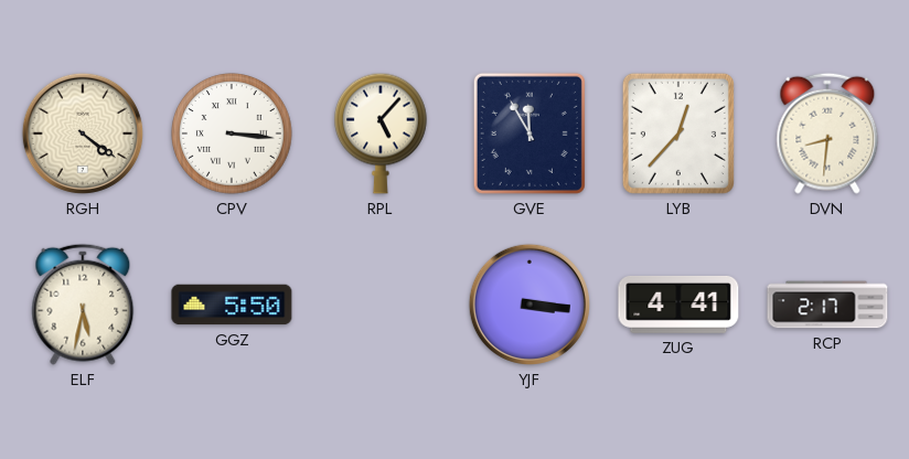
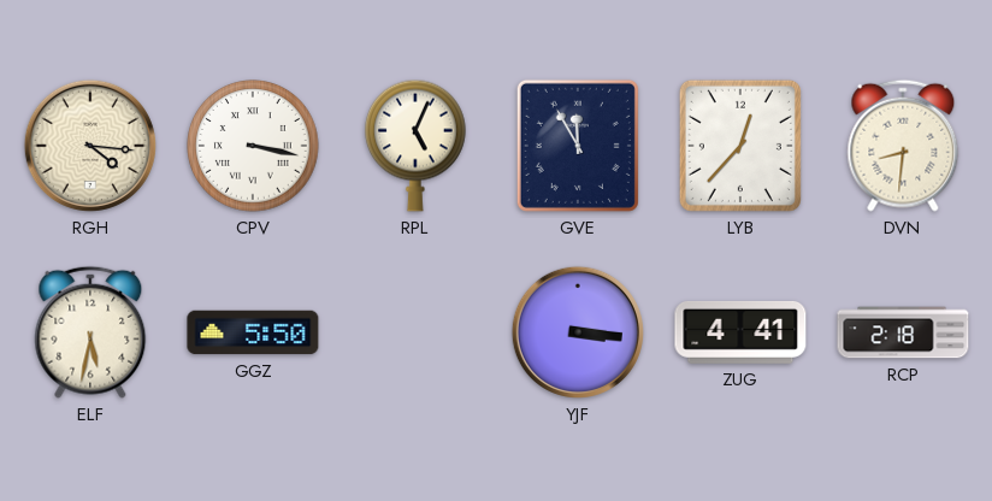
RGH: 4:21 -> 4:16
CPV: 3:16 -> 3:17
RPL: 5:07 -> 5:04
RCP: 2:17 -> 2:18
